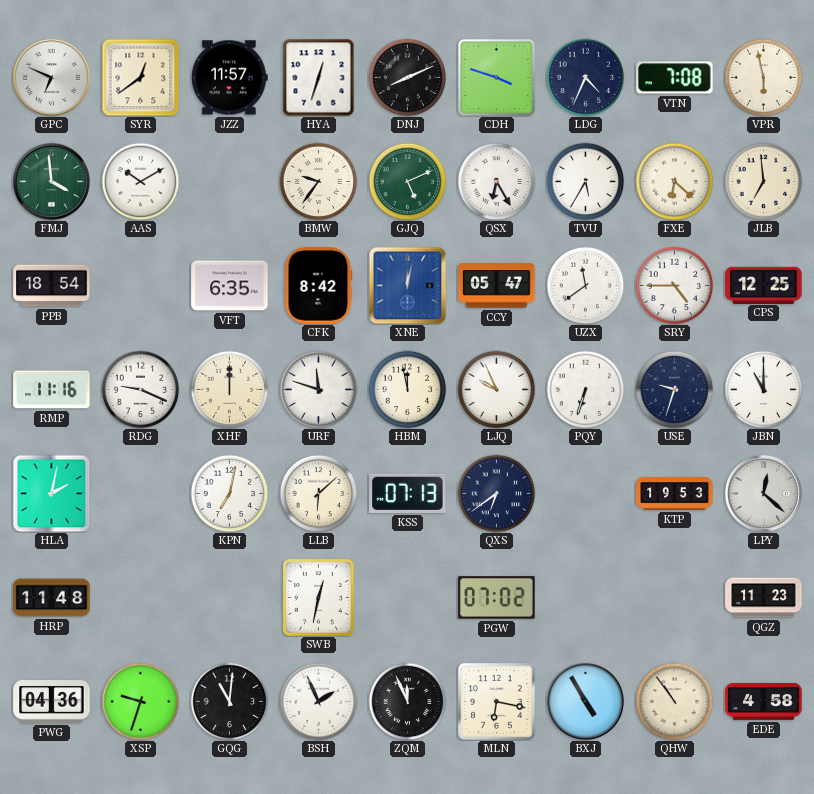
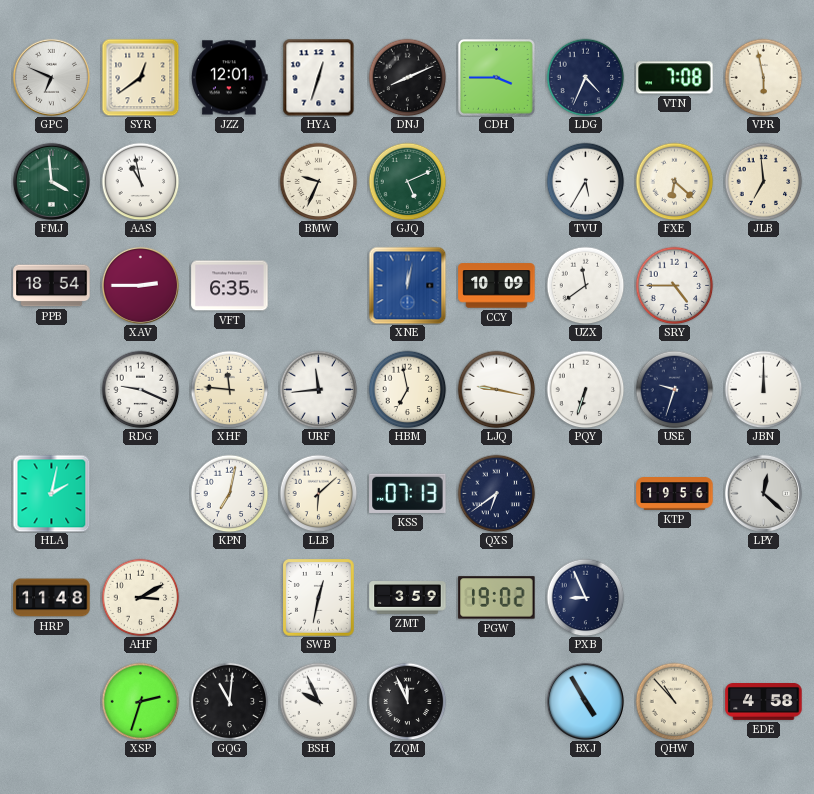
JZZ: 11:57 -> 12:01
CDH: 3:48 -> 3:45
AAS: 10:10 -> 10:58
BMW: 9:36 -> 9:34
QSX: 6:25 -> none
XAV: none -> 2:45
CFK: 8:42 -> none
CCY: 05:47 -> 10:09
CPS: 12:25 -> none
RMP: 11:16 -> none
XHF: 12:00 -> 11:46
URF: 11:48 -> 11:44
HBM: 11:58 -> 6:58
LJQ: 9:56 -> 9:17
JBN: 11:00 -> 12:00
KTP: 19:53 -> 19:56
AHF: none -> 3:10
ZMT: none -> 3:59
PGW: 07:02 -> 19:02
PXB: none -> 8:56
QGZ: 11:23 -> none
PWG: 04:36 -> none
XSP: 9:33 -> 2:33
BSH: 1:56 -> 9:56
MLN: 6:17 -> none
QHW: 10:54 -> 10:53
